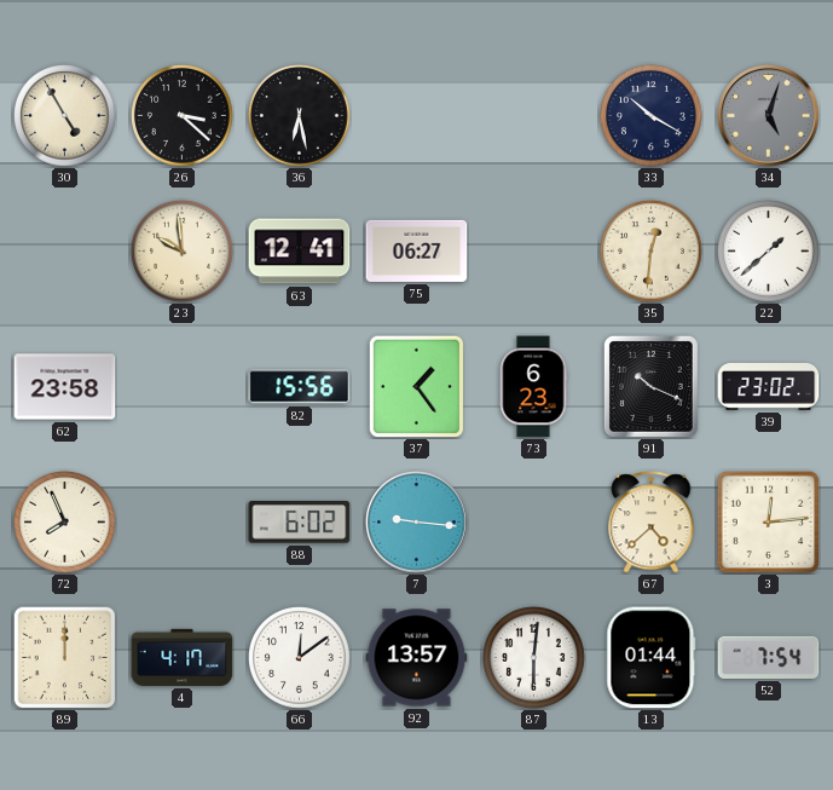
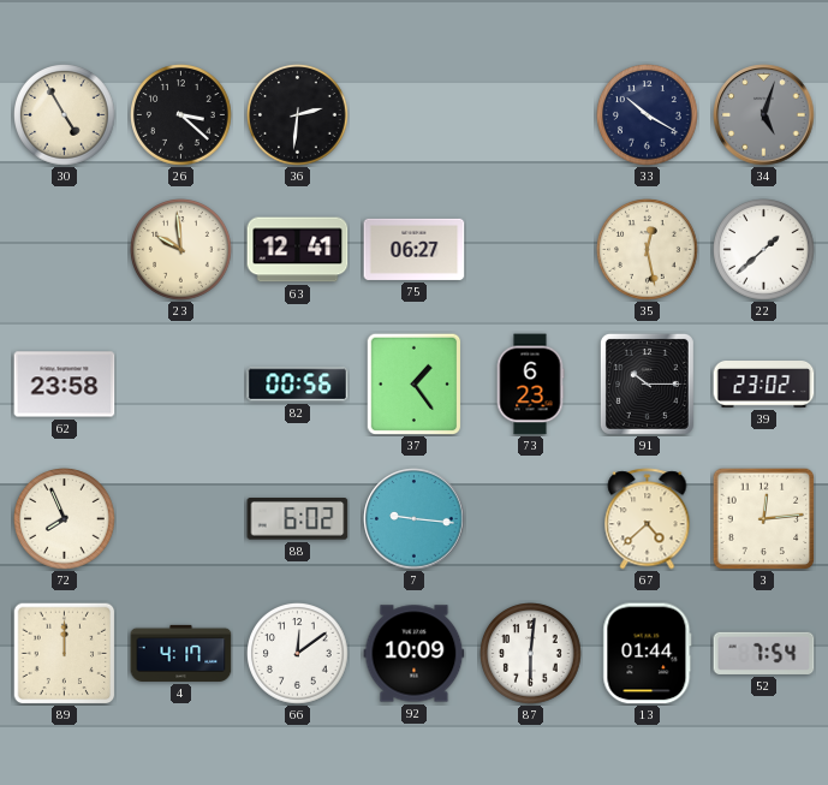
36: 6:28 -> 2:31
35: 12:31 -> 12:28
82: 15:56 -> 00:56
91: 10:19 -> 10:15
92: 13:57 -> 10:09
